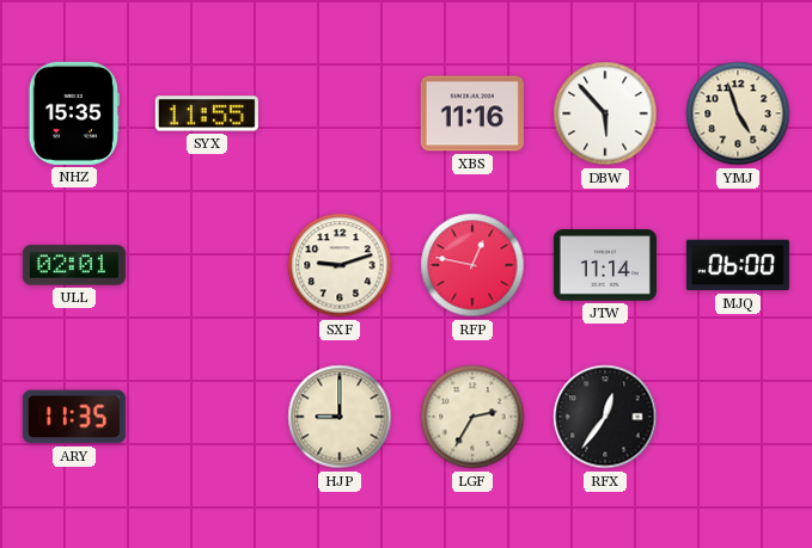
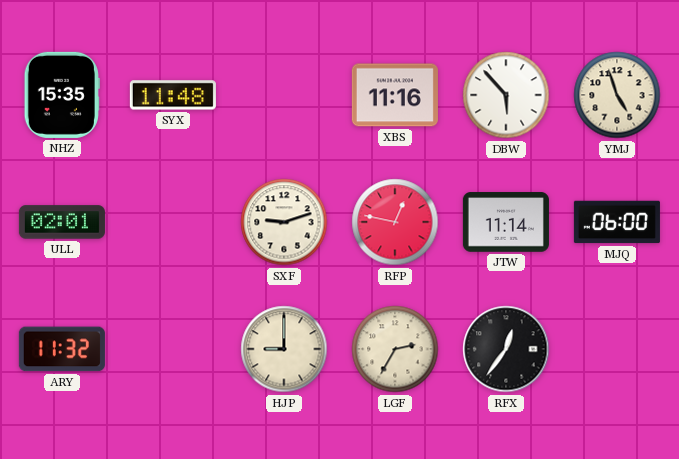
SYX: 11:55 -> 11:48
ARY: 11:35 -> 11:32
